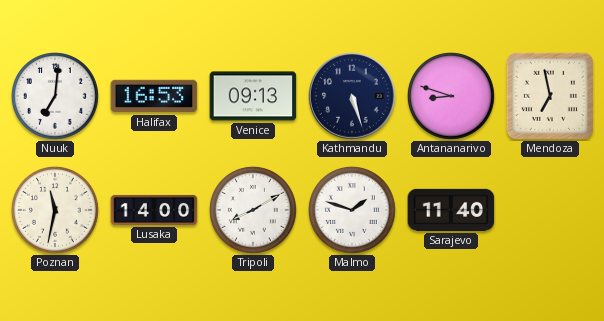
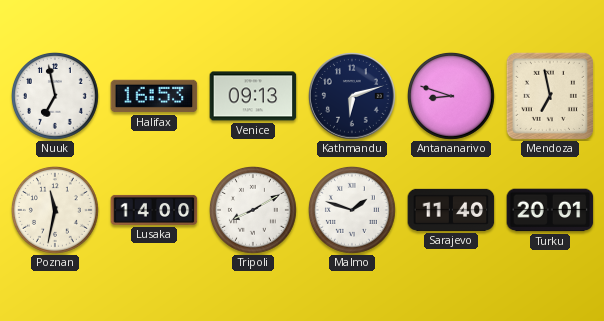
Nuuk: 7:01 -> 6:58
Kathmandu: 5:27 -> 6:12
Turku: none -> 20:01
